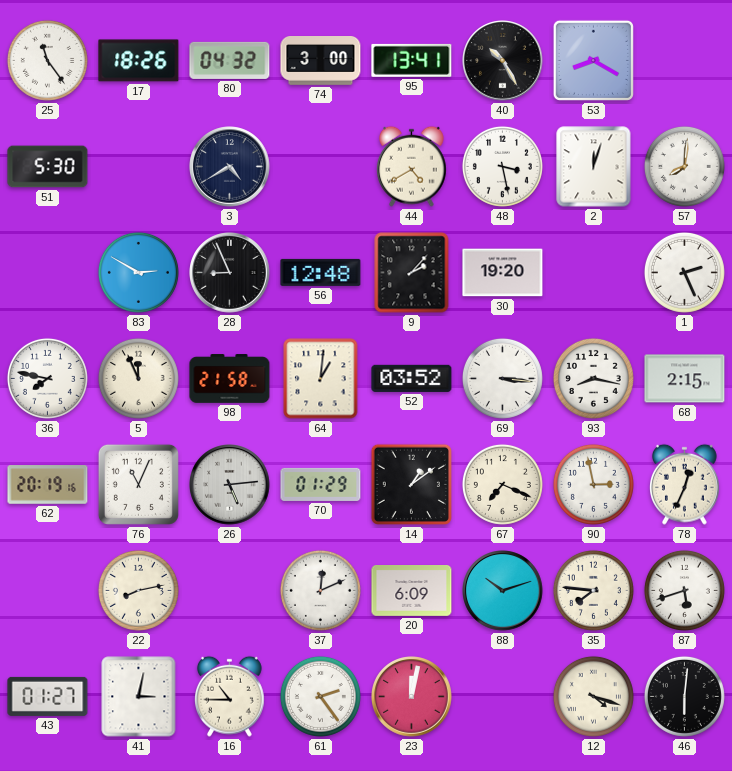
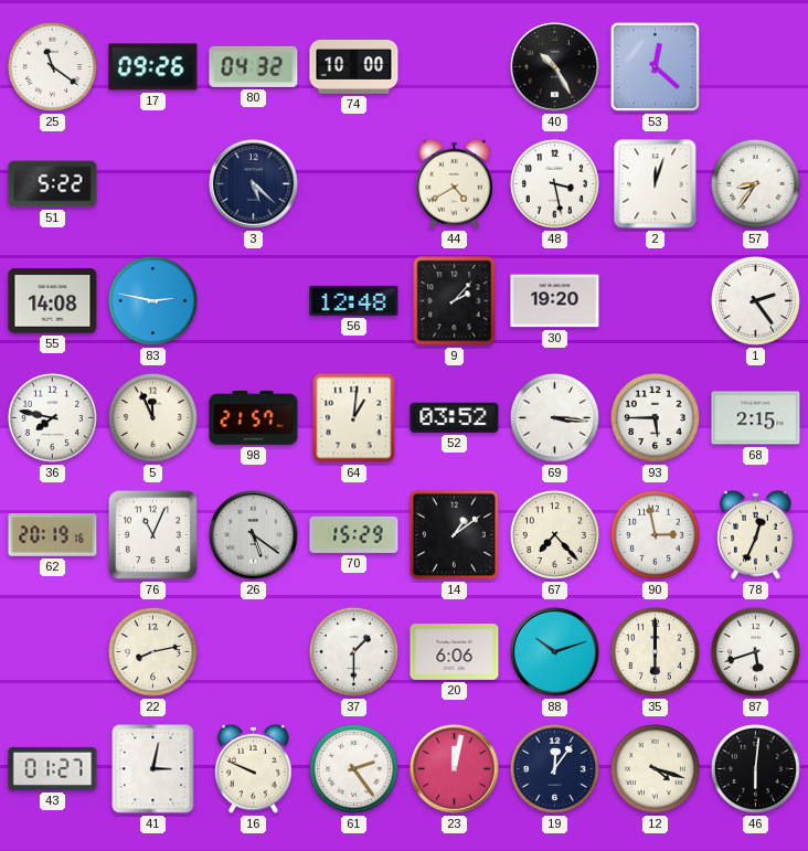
25: 11:24 -> 11:21
17: 18:26 -> 09:26
74: 3:00 -> 10:00
95: 13:41 -> none
53: 8:20 -> 12:22
51: 5:30 -> 5:22
3: 4:40 -> 5:22
57: 8:01 -> 8:36
55: none -> 14:08
83: 2:50 -> 2:47
28: 8:56 -> none
1: 2:26 -> 2:24
98: 21:58 -> 21:57
93: 8:17 -> 5:45
26: 5:14 -> 5:21
70: 01:29 -> 15:29
67: 7:19 -> 7:23
37: 12:11 -> 1:30
20: 6:09 -> 6:06
35: 7:46 -> 6:00
16: 10:45 -> 9:49
19: none -> 12:06
